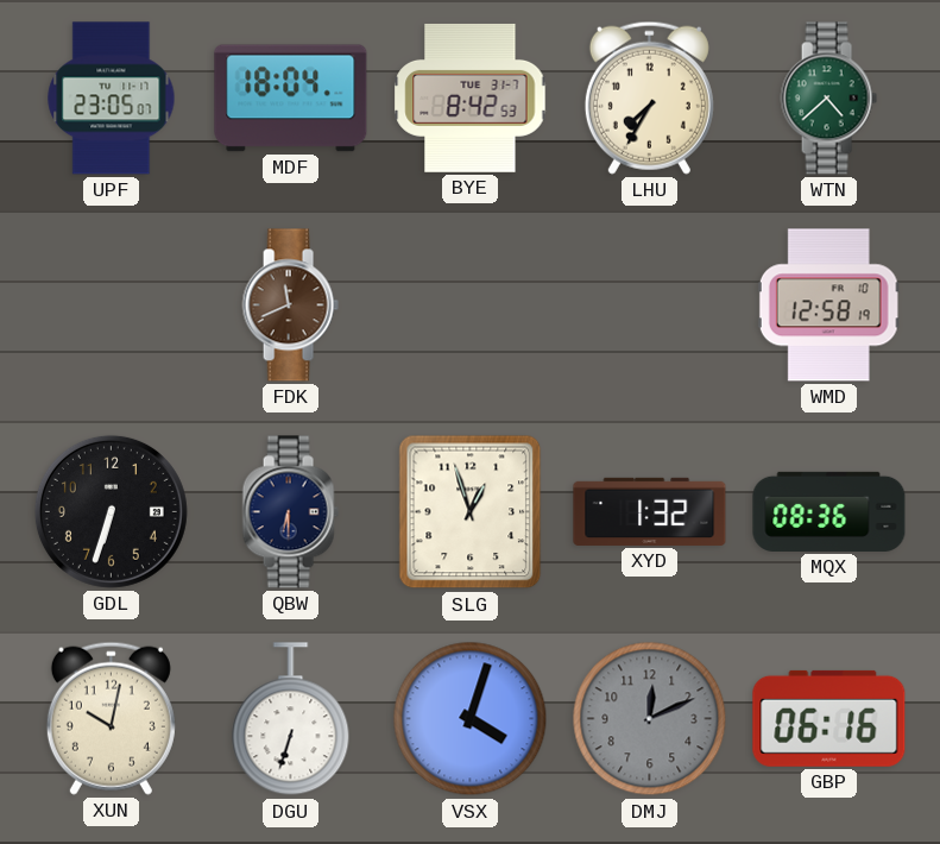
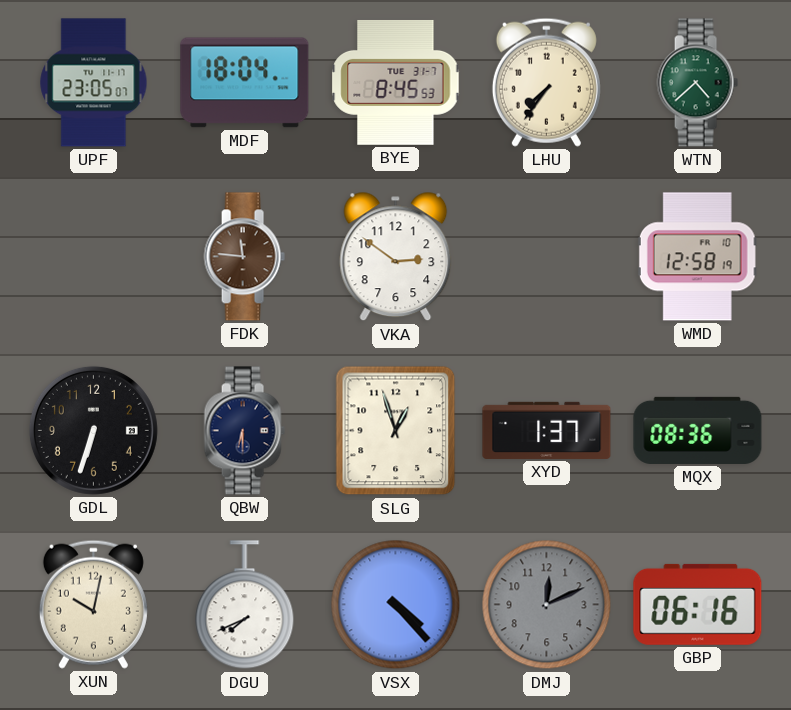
BYE: 8:42 -> 8:45
LHU: 7:35 -> 7:36
FDK: 11:41 -> 11:46
VKA: none -> 2:51
XYD: 1:32 -> 1:37
DGU: 6:33 -> 7:41
VSX: 4:03 -> 4:23
